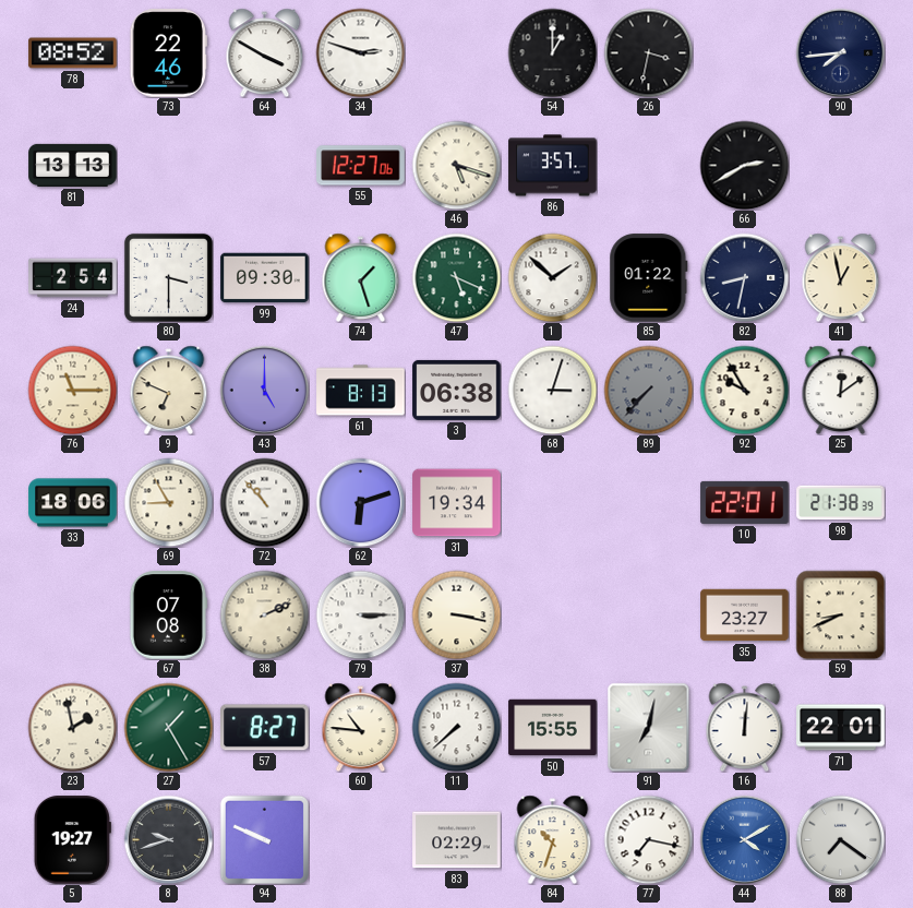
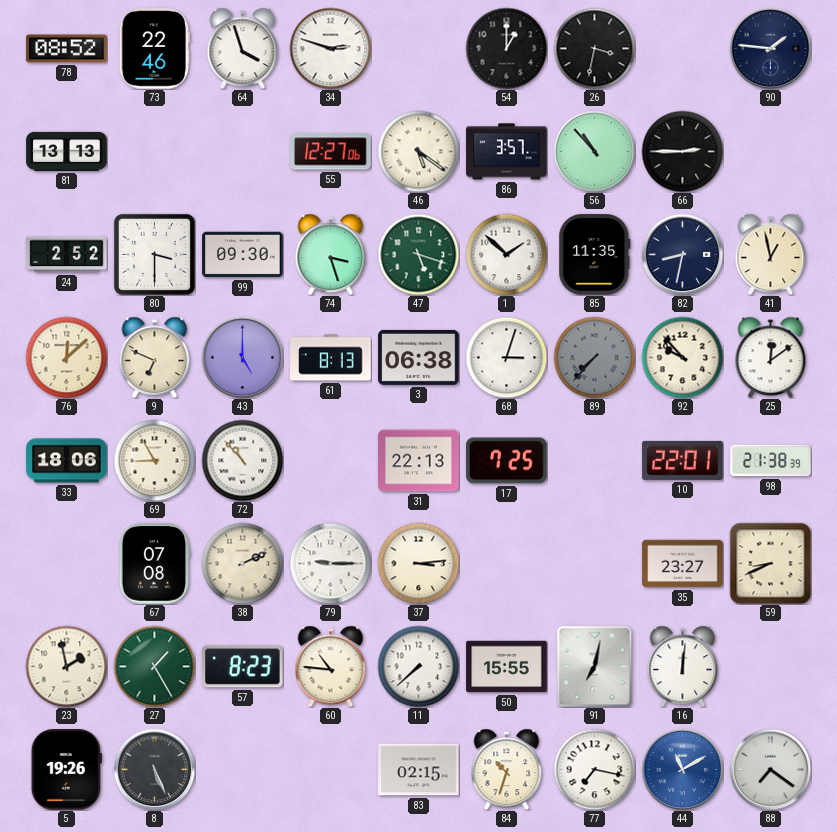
64: 3:50 -> 3:57
90: 7:44 -> 1:46
46: 5:18 -> 5:21
56: none -> 10:53
66: 2:40 -> 2:45
24: 2:54 -> 2:52
74: 1:27 -> 3:27
47: 5:19 -> 5:18
85: 01:22 -> 11:35
76: 11:15 -> 12:08
92: 9:55 -> 9:53
62: 6:12 -> none
31: 19:34 -> 22:13
17: none -> 7:25
79: 3:15 -> 9:15
37: 3:17 -> 3:14
57: 8:27 -> 8:23
71: 22:01 -> none
5: 19:27 -> 19:26
8: 9:42 -> 5:26
94: 9:49 -> none
83: 02:29 -> 02:15
44: 4:10 -> 11:10
